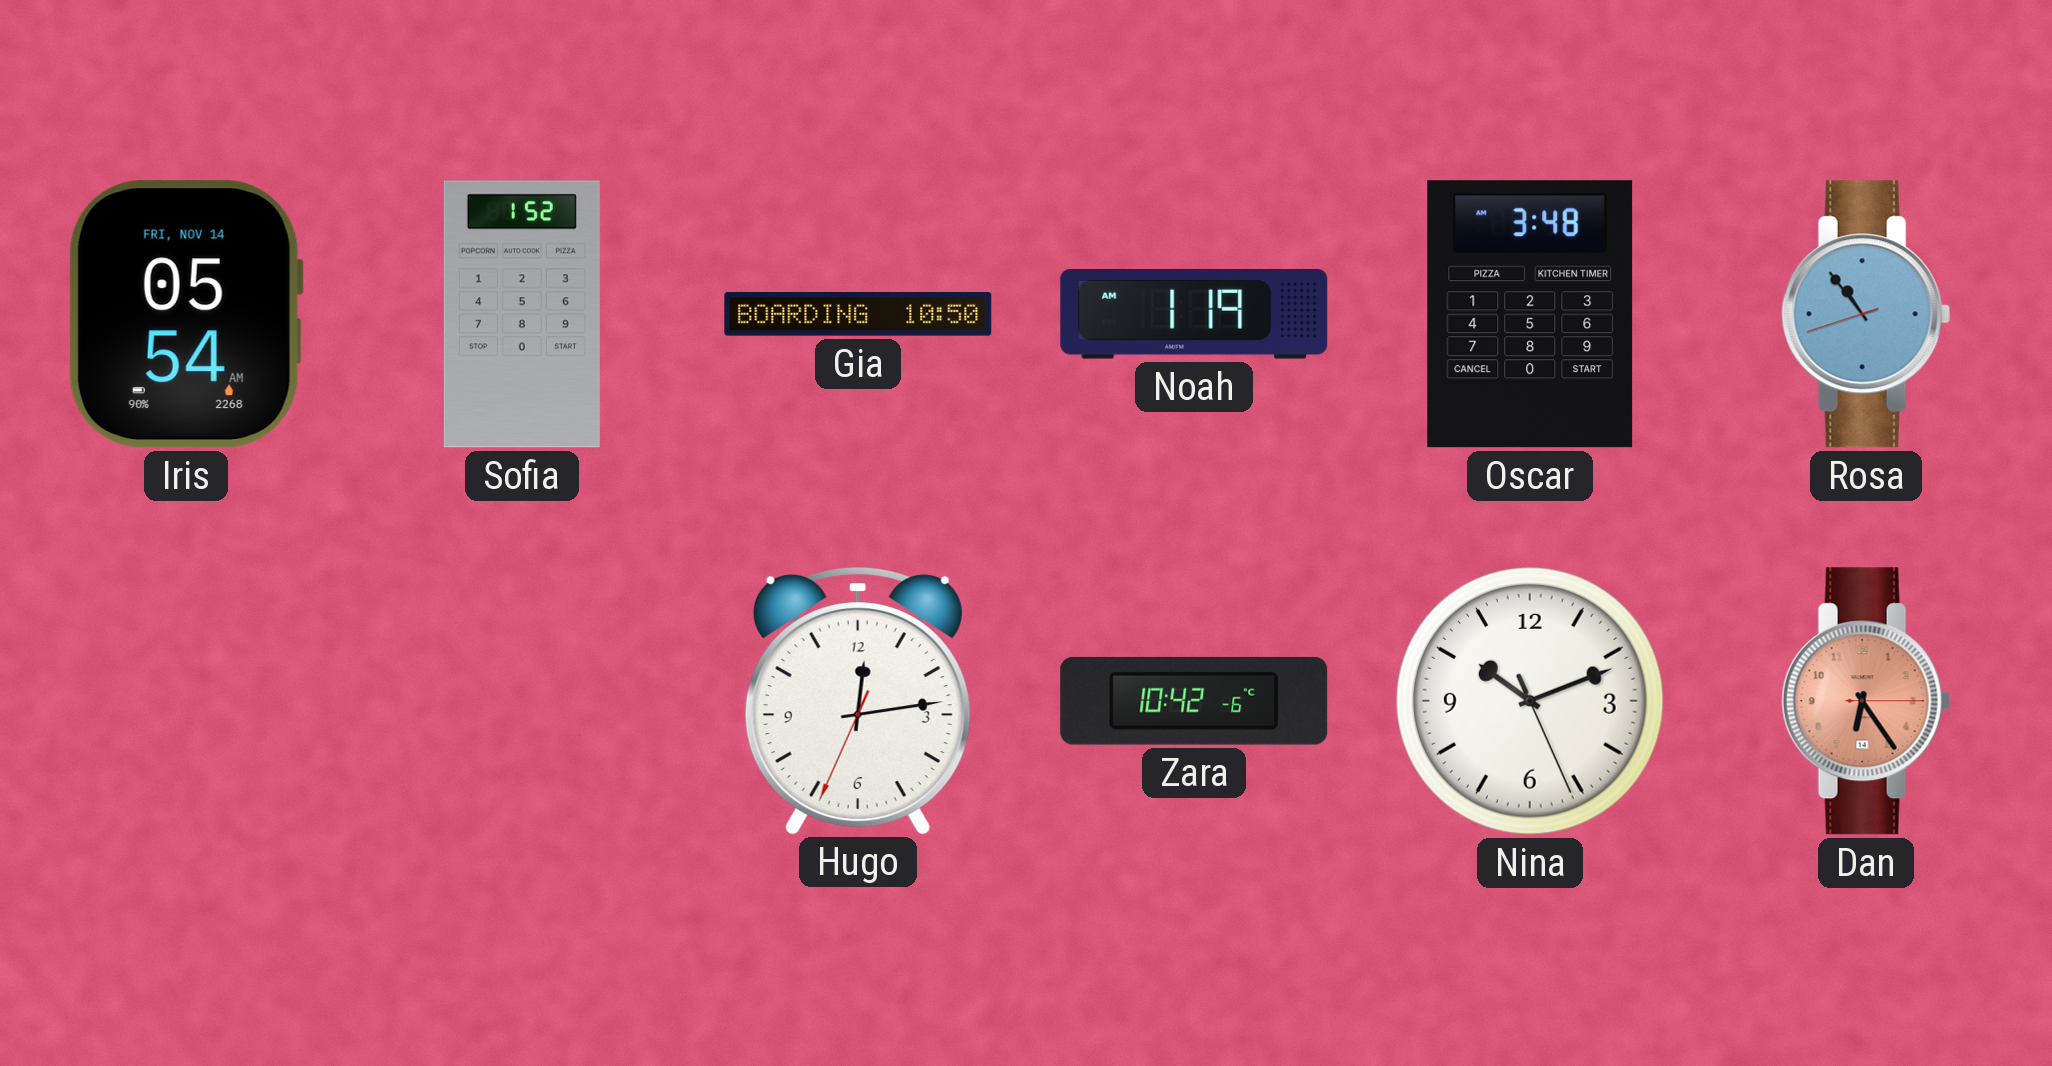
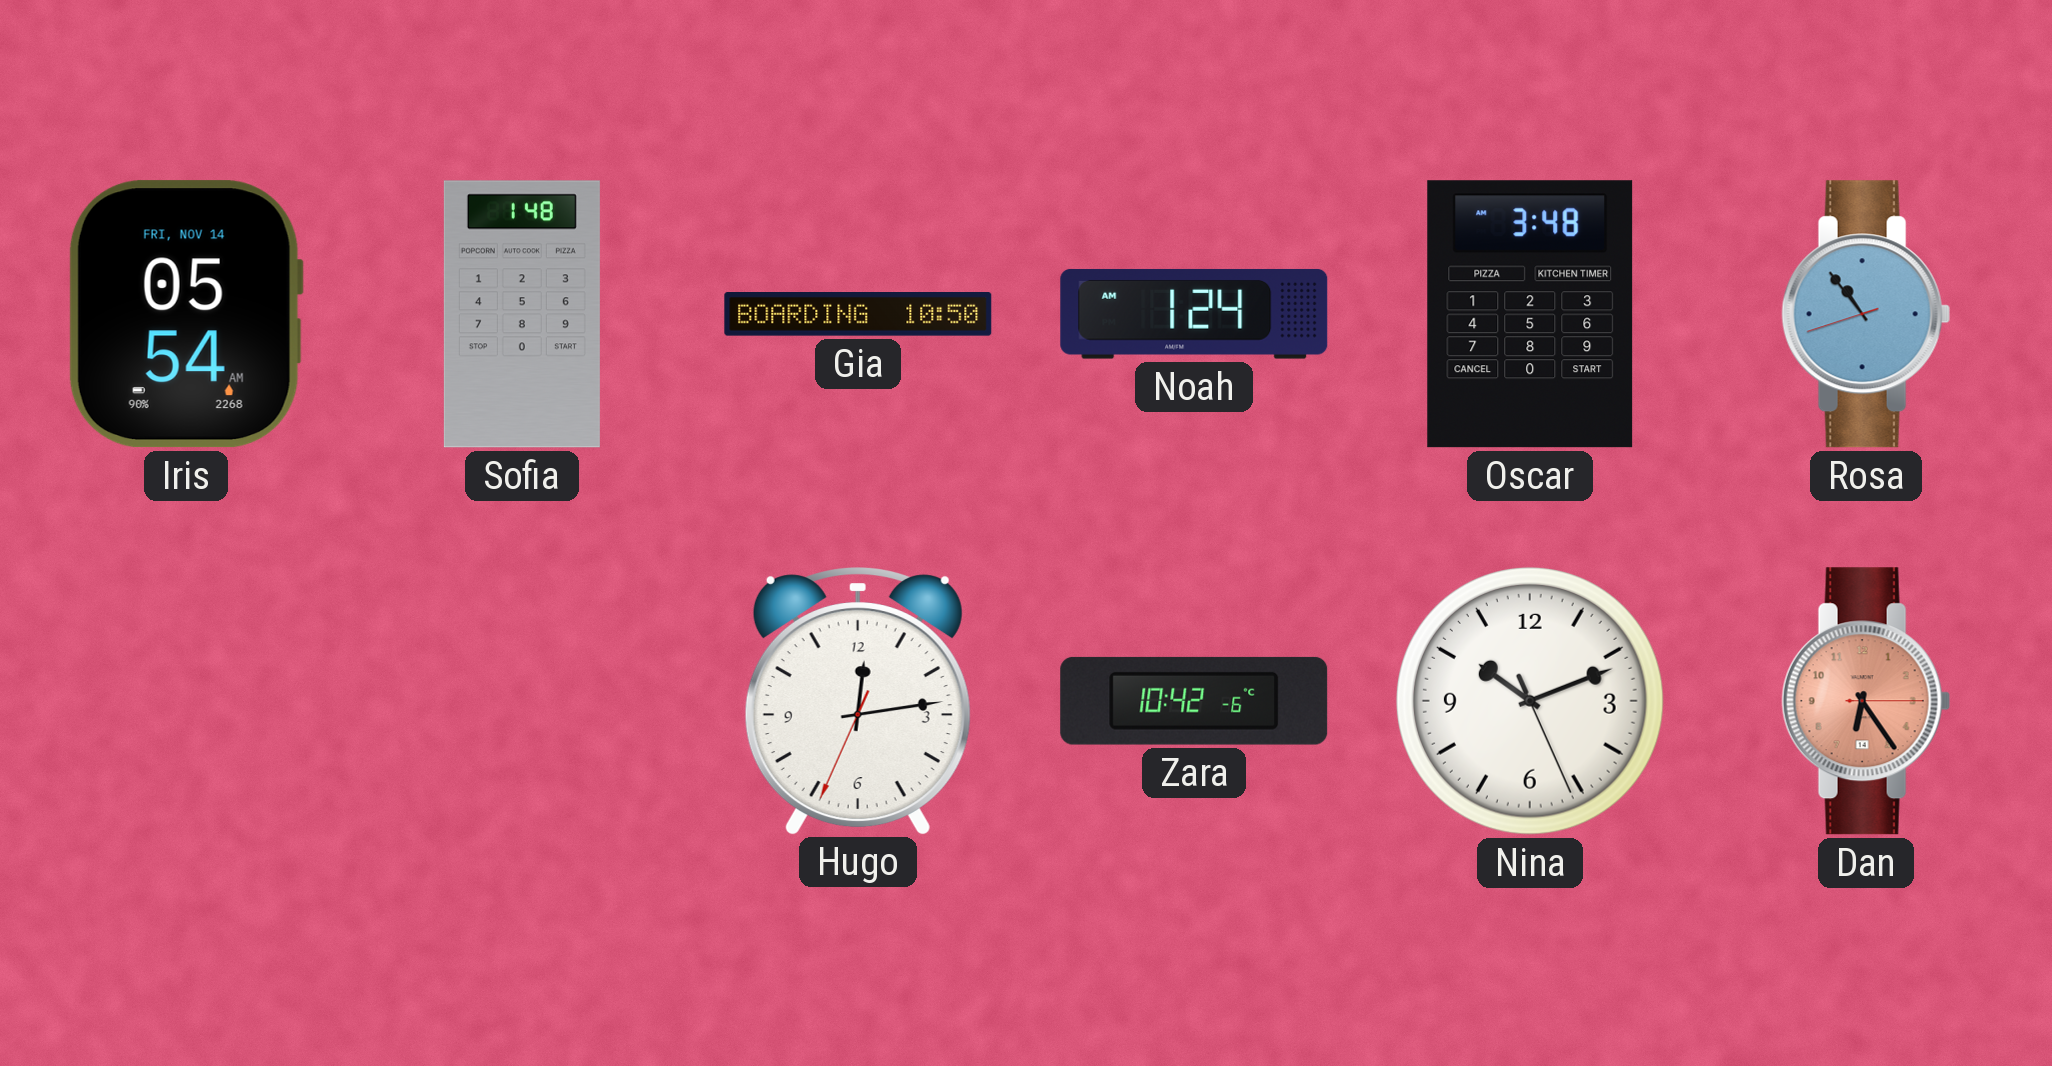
Sofia: 1:52 -> 1:48
Noah: 1:19 -> 1:24
